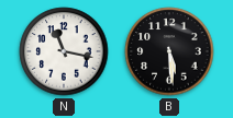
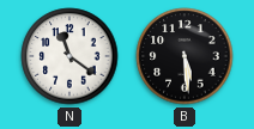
N: 11:17 -> 11:21
